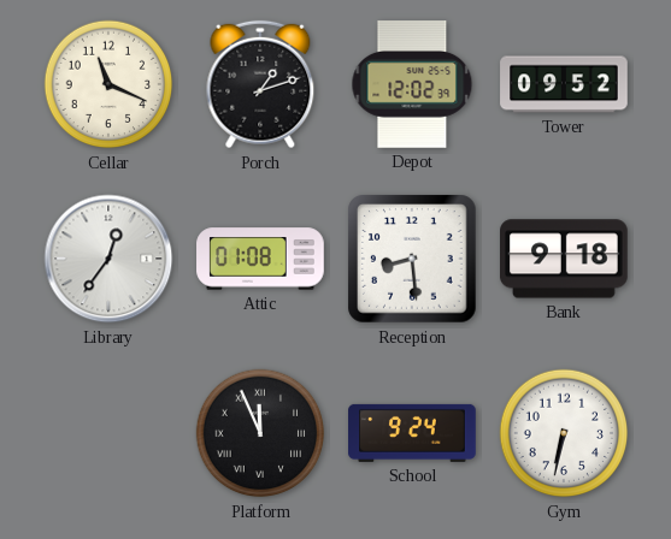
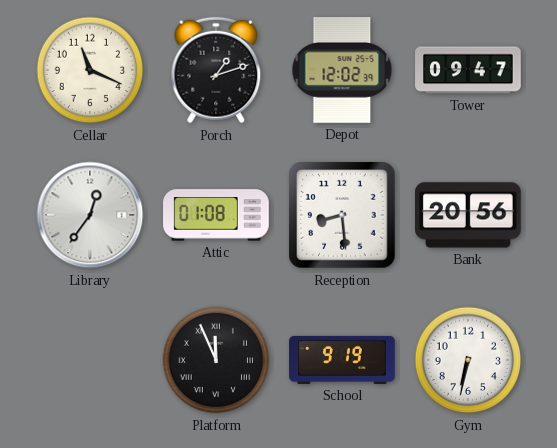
Tower: 09:52 -> 09:47
Bank: 9:18 -> 20:56
School: 9:24 -> 9:19
